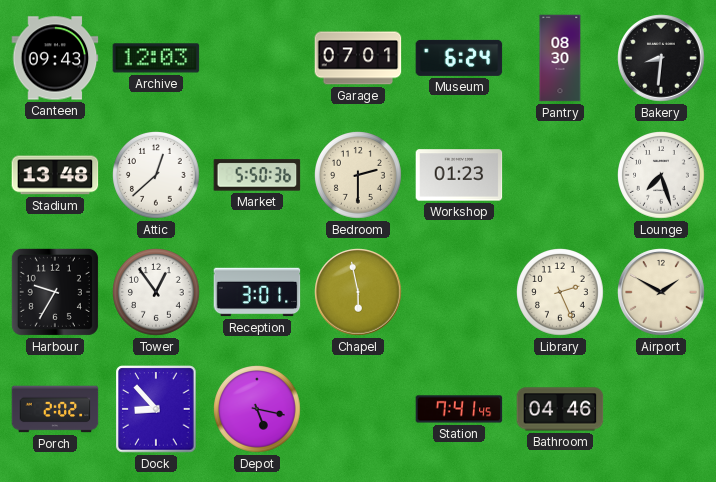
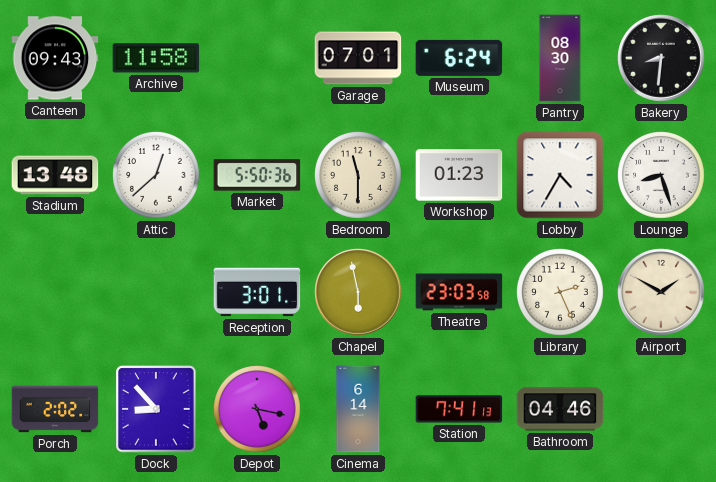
Archive: 12:03 -> 11:58
Bedroom: 2:30 -> 11:30
Lobby: none -> 4:35
Lounge: 7:27 -> 8:27
Harbour: 9:35 -> none
Tower: 12:54 -> none
Theatre: none -> 23:03
Cinema: none -> 6:14
Station: 7:41:45 -> 7:41:13
